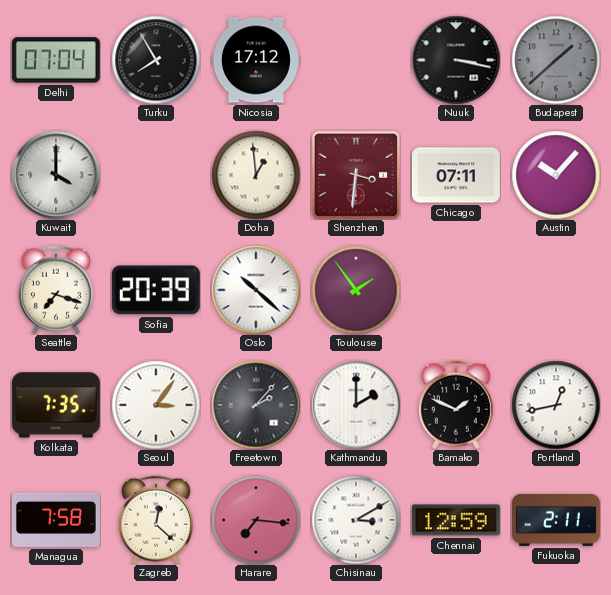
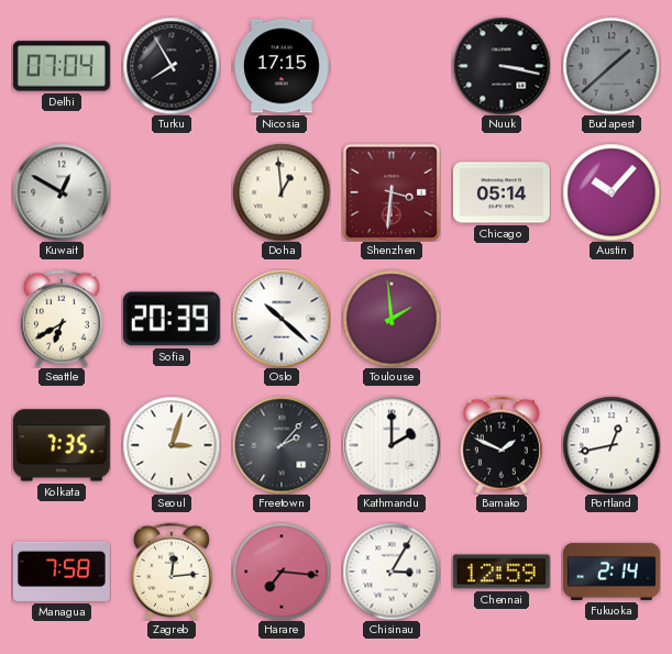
Nicosia: 17:12 -> 17:15
Kuwait: 4:00 -> 12:50
Chicago: 07:11 -> 05:14
Seattle: 7:18 -> 6:40
Toulouse: 1:54 -> 1:59
Seoul: 3:06 -> 3:03
Zagreb: 12:22 -> 12:14
Chisinau: 3:10 -> 3:05
Fukuoka: 2:11 -> 2:14
